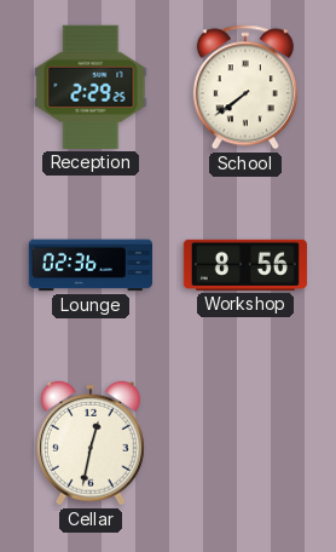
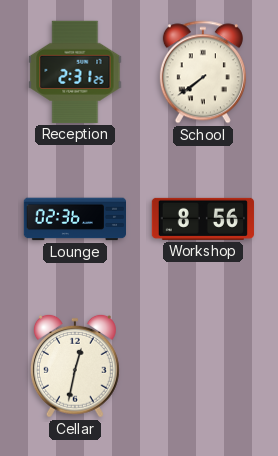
Reception: 2:29 -> 2:31
